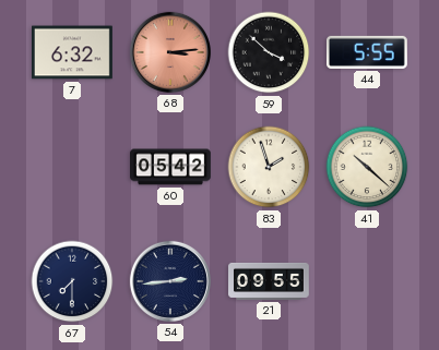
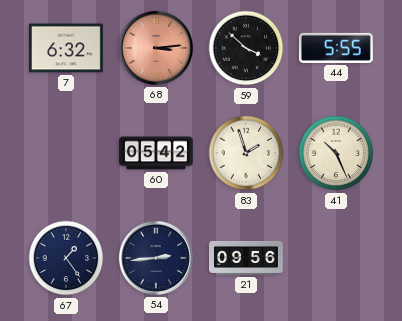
41: 10:22 -> 10:26
67: 7:30 -> 1:24
21: 09:55 -> 09:56
